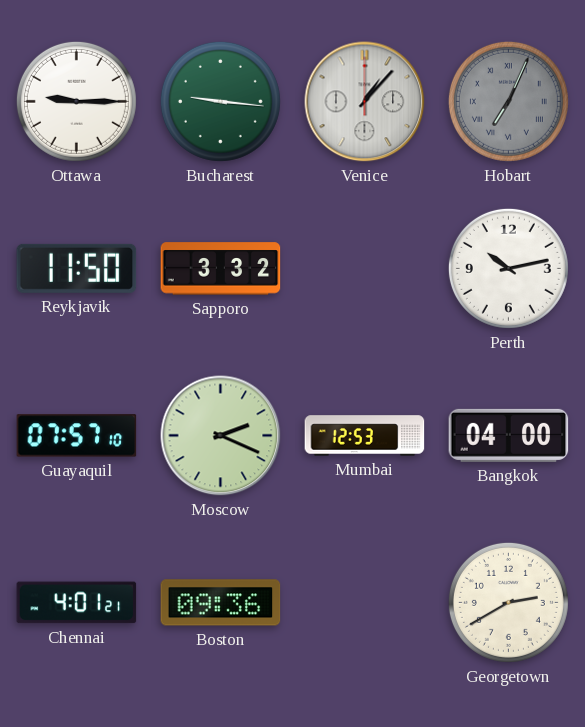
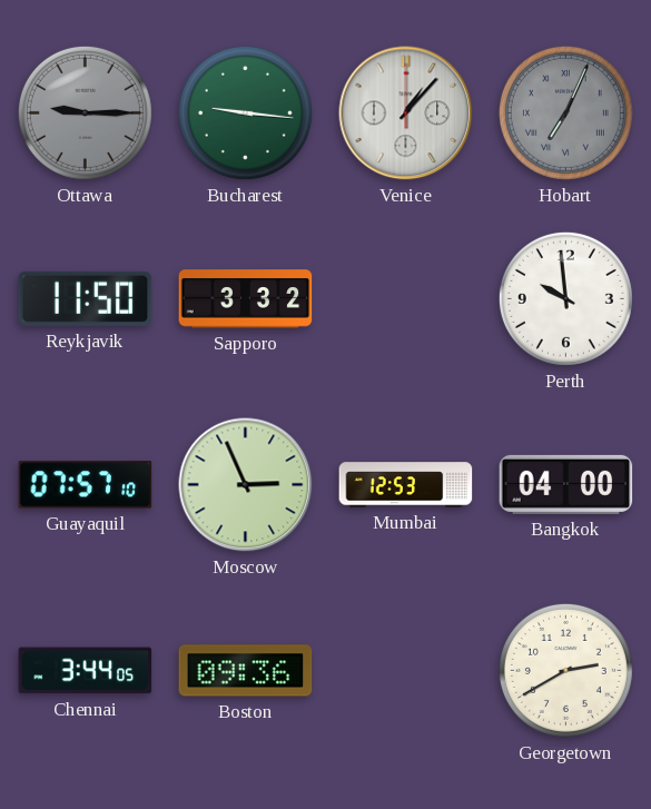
Ottawa dial: white -> grey
Perth: 10:13 -> 9:59
Moscow: 2:19 -> 2:56
Chennai: 4:01 -> 3:44
